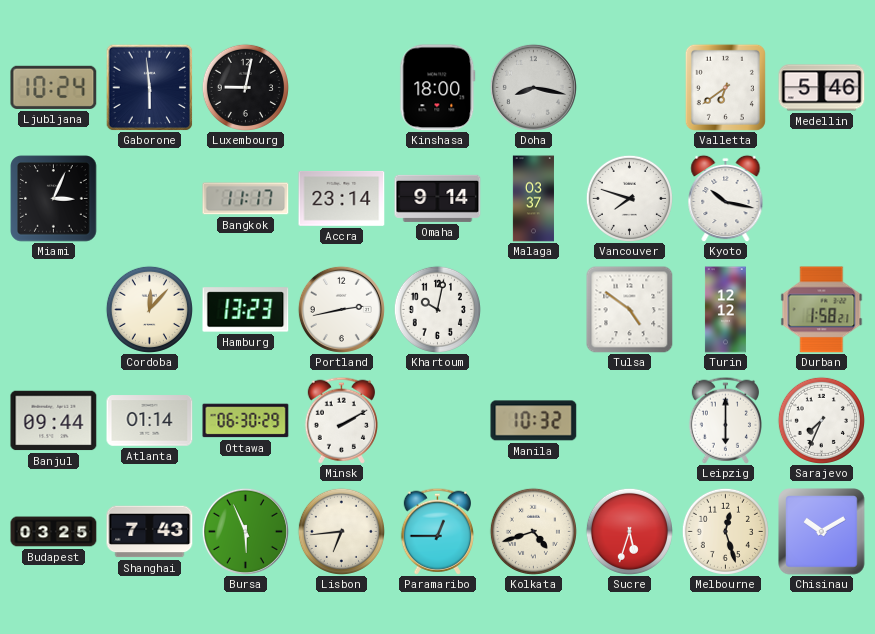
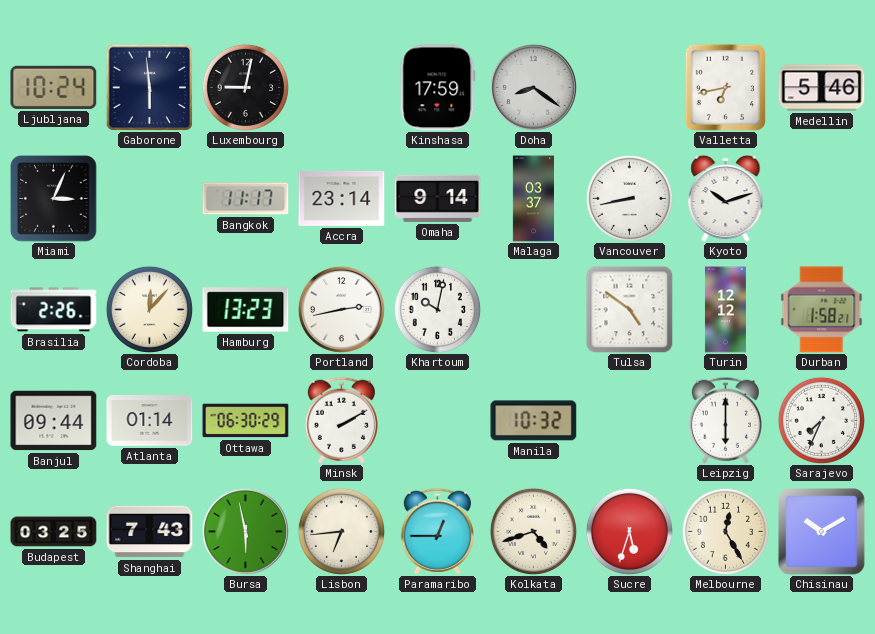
Kinshasa: 18:00 -> 17:59
Doha: 8:17 -> 8:21
Valletta: 6:39 -> 6:43
Vancouver: 7:48 -> 8:43
Kyoto: 10:17 -> 10:12
Brasilia: none -> 2:26
Bursa: 5:56 -> 5:58
Melbourne: 12:27 -> 12:25
